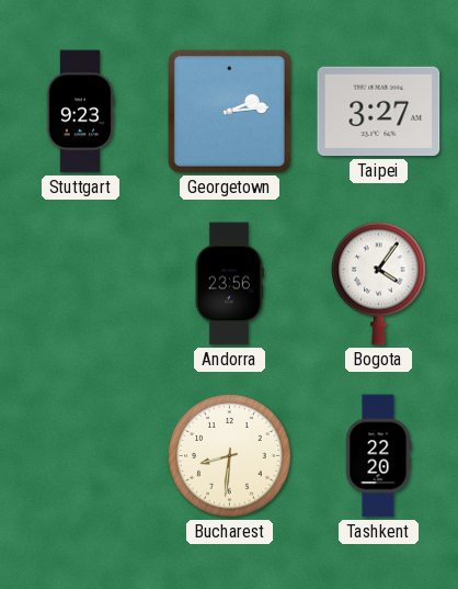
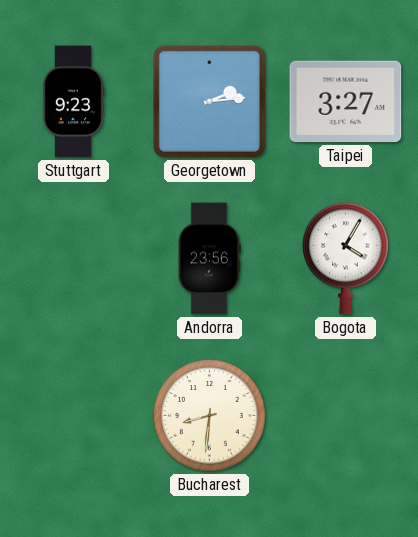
Bogota: 4:06 -> 4:05
Tashkent: 22:20 -> none
